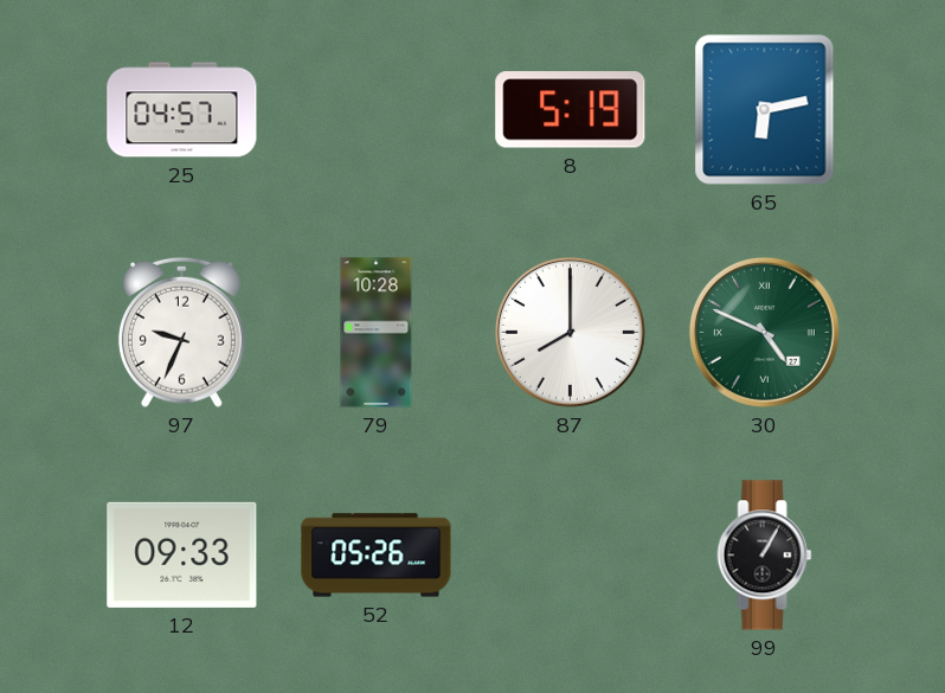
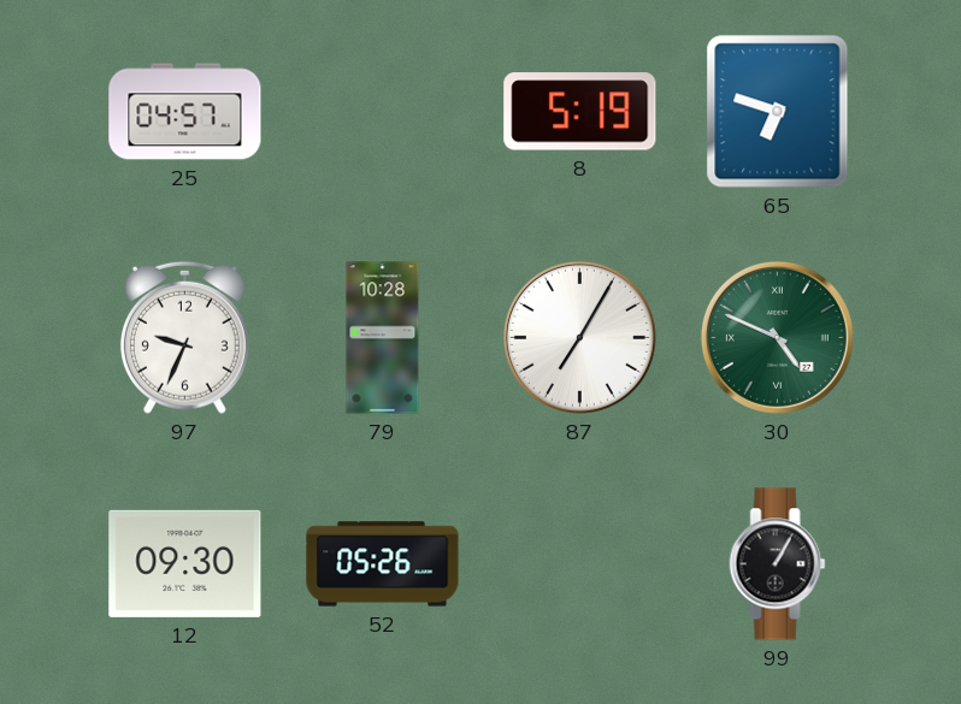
65: 6:13 -> 6:48
87: 8:00 -> 7:05
12: 09:33 -> 09:30
